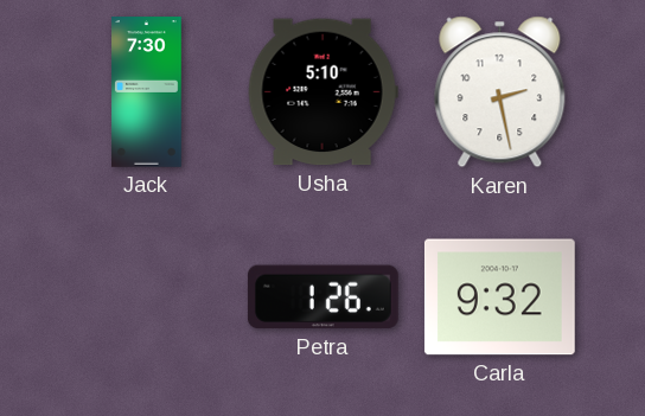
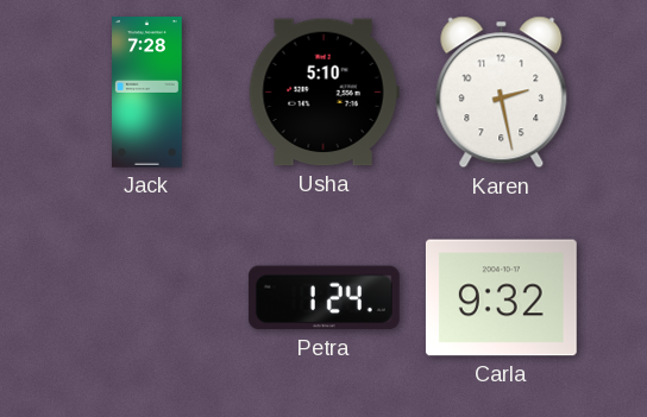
Jack: 7:30 -> 7:28
Petra: 1:26 -> 1:24
